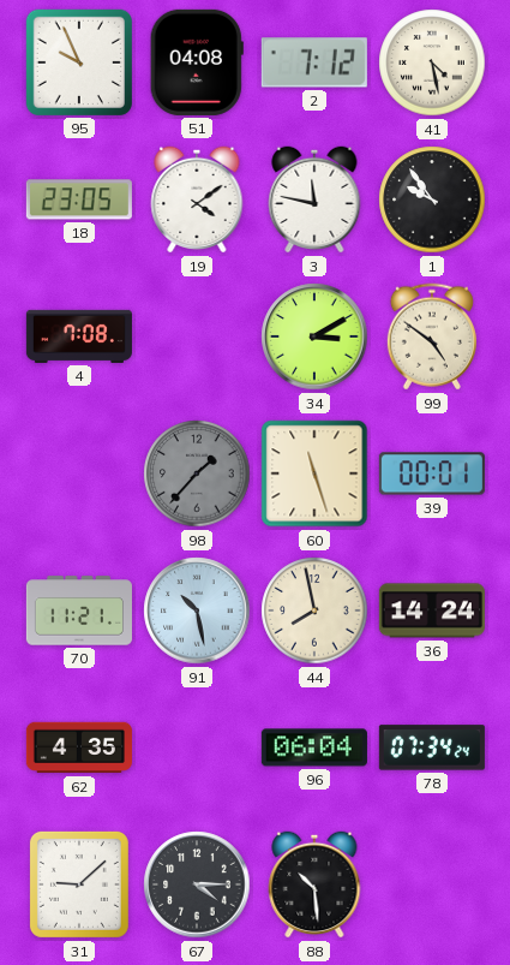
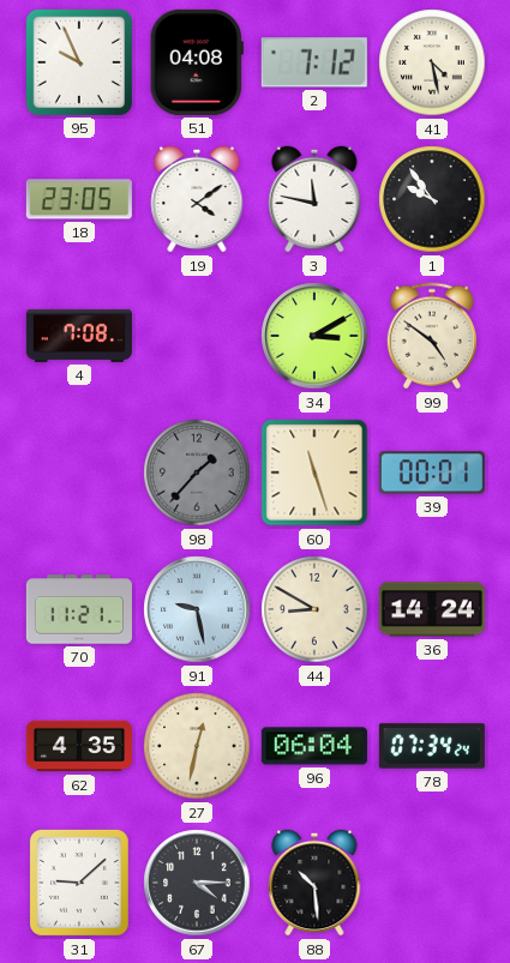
91: 10:28 -> 9:28
44: 7:58 -> 8:50
27: none -> 12:32
